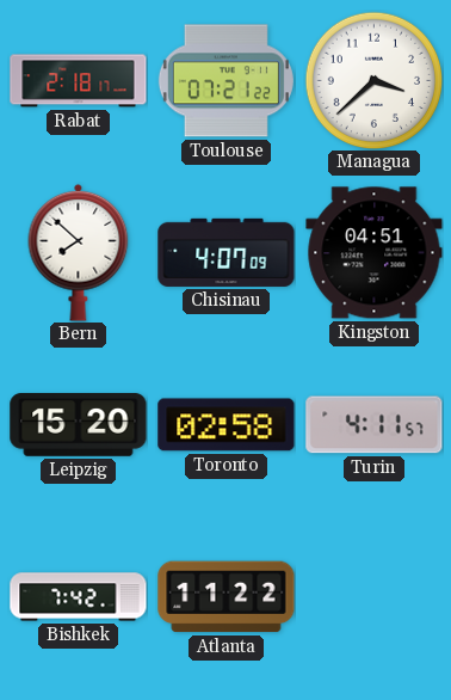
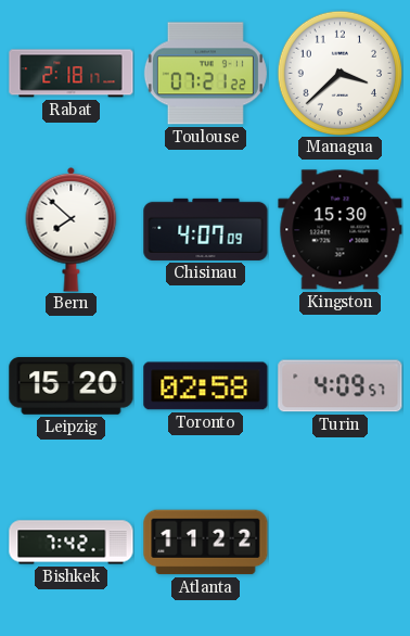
Kingston: 04:51 -> 15:30
Turin: 4:11 -> 4:09
